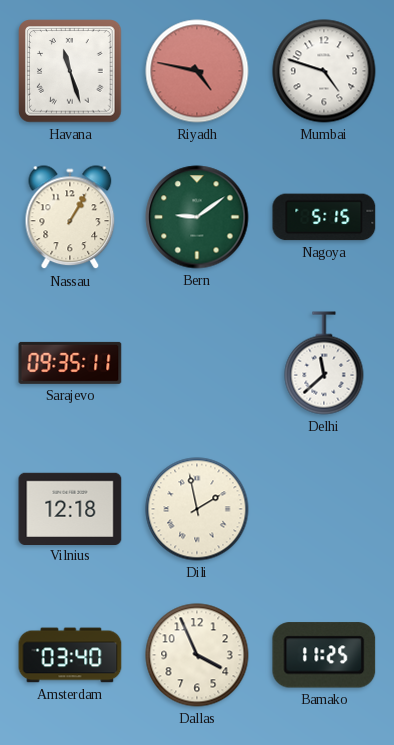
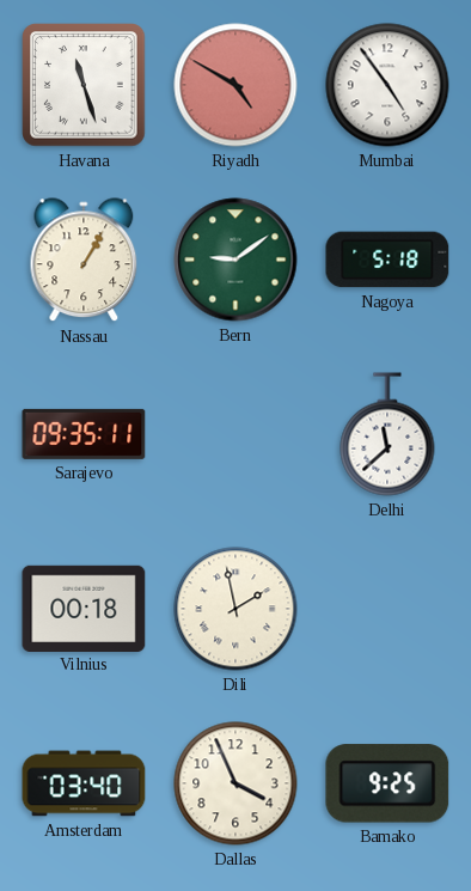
Riyadh: 4:47 -> 4:50
Mumbai: 4:48 -> 4:54
Nagoya: 5:15 -> 5:18
Vilnius: 12:18 -> 00:18
Bamako: 11:25 -> 9:25
